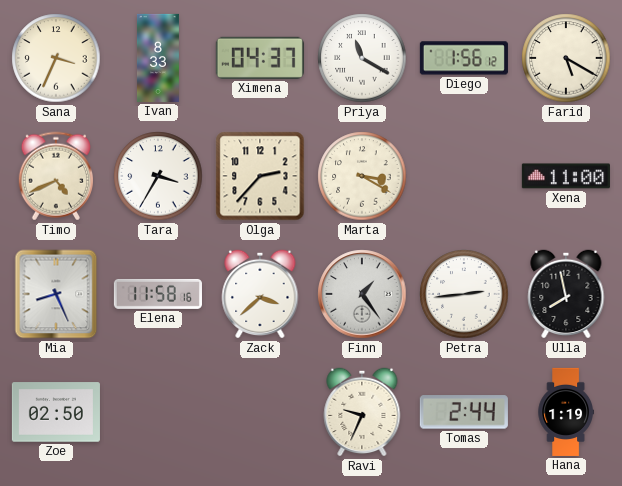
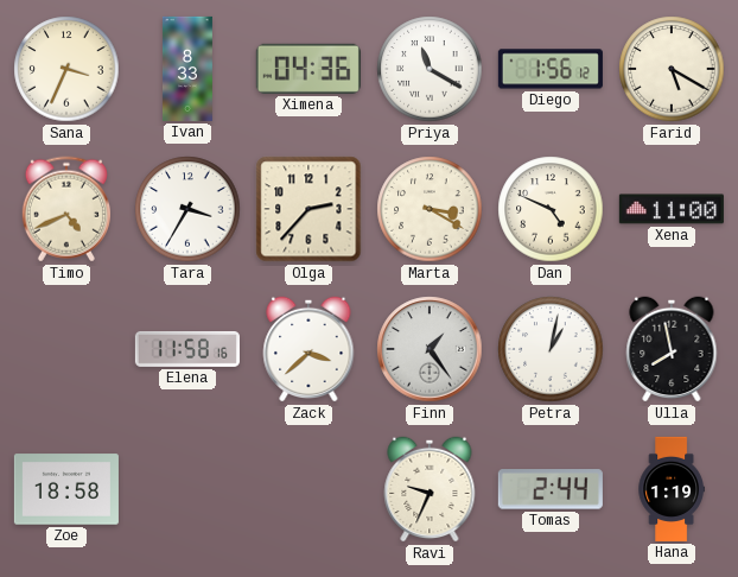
Ximena: 04:37 -> 04:36
Dan: none -> 4:49
Mia: 8:26 -> none
Petra: 2:44 -> 1:02
Zoe: 02:50 -> 18:58
